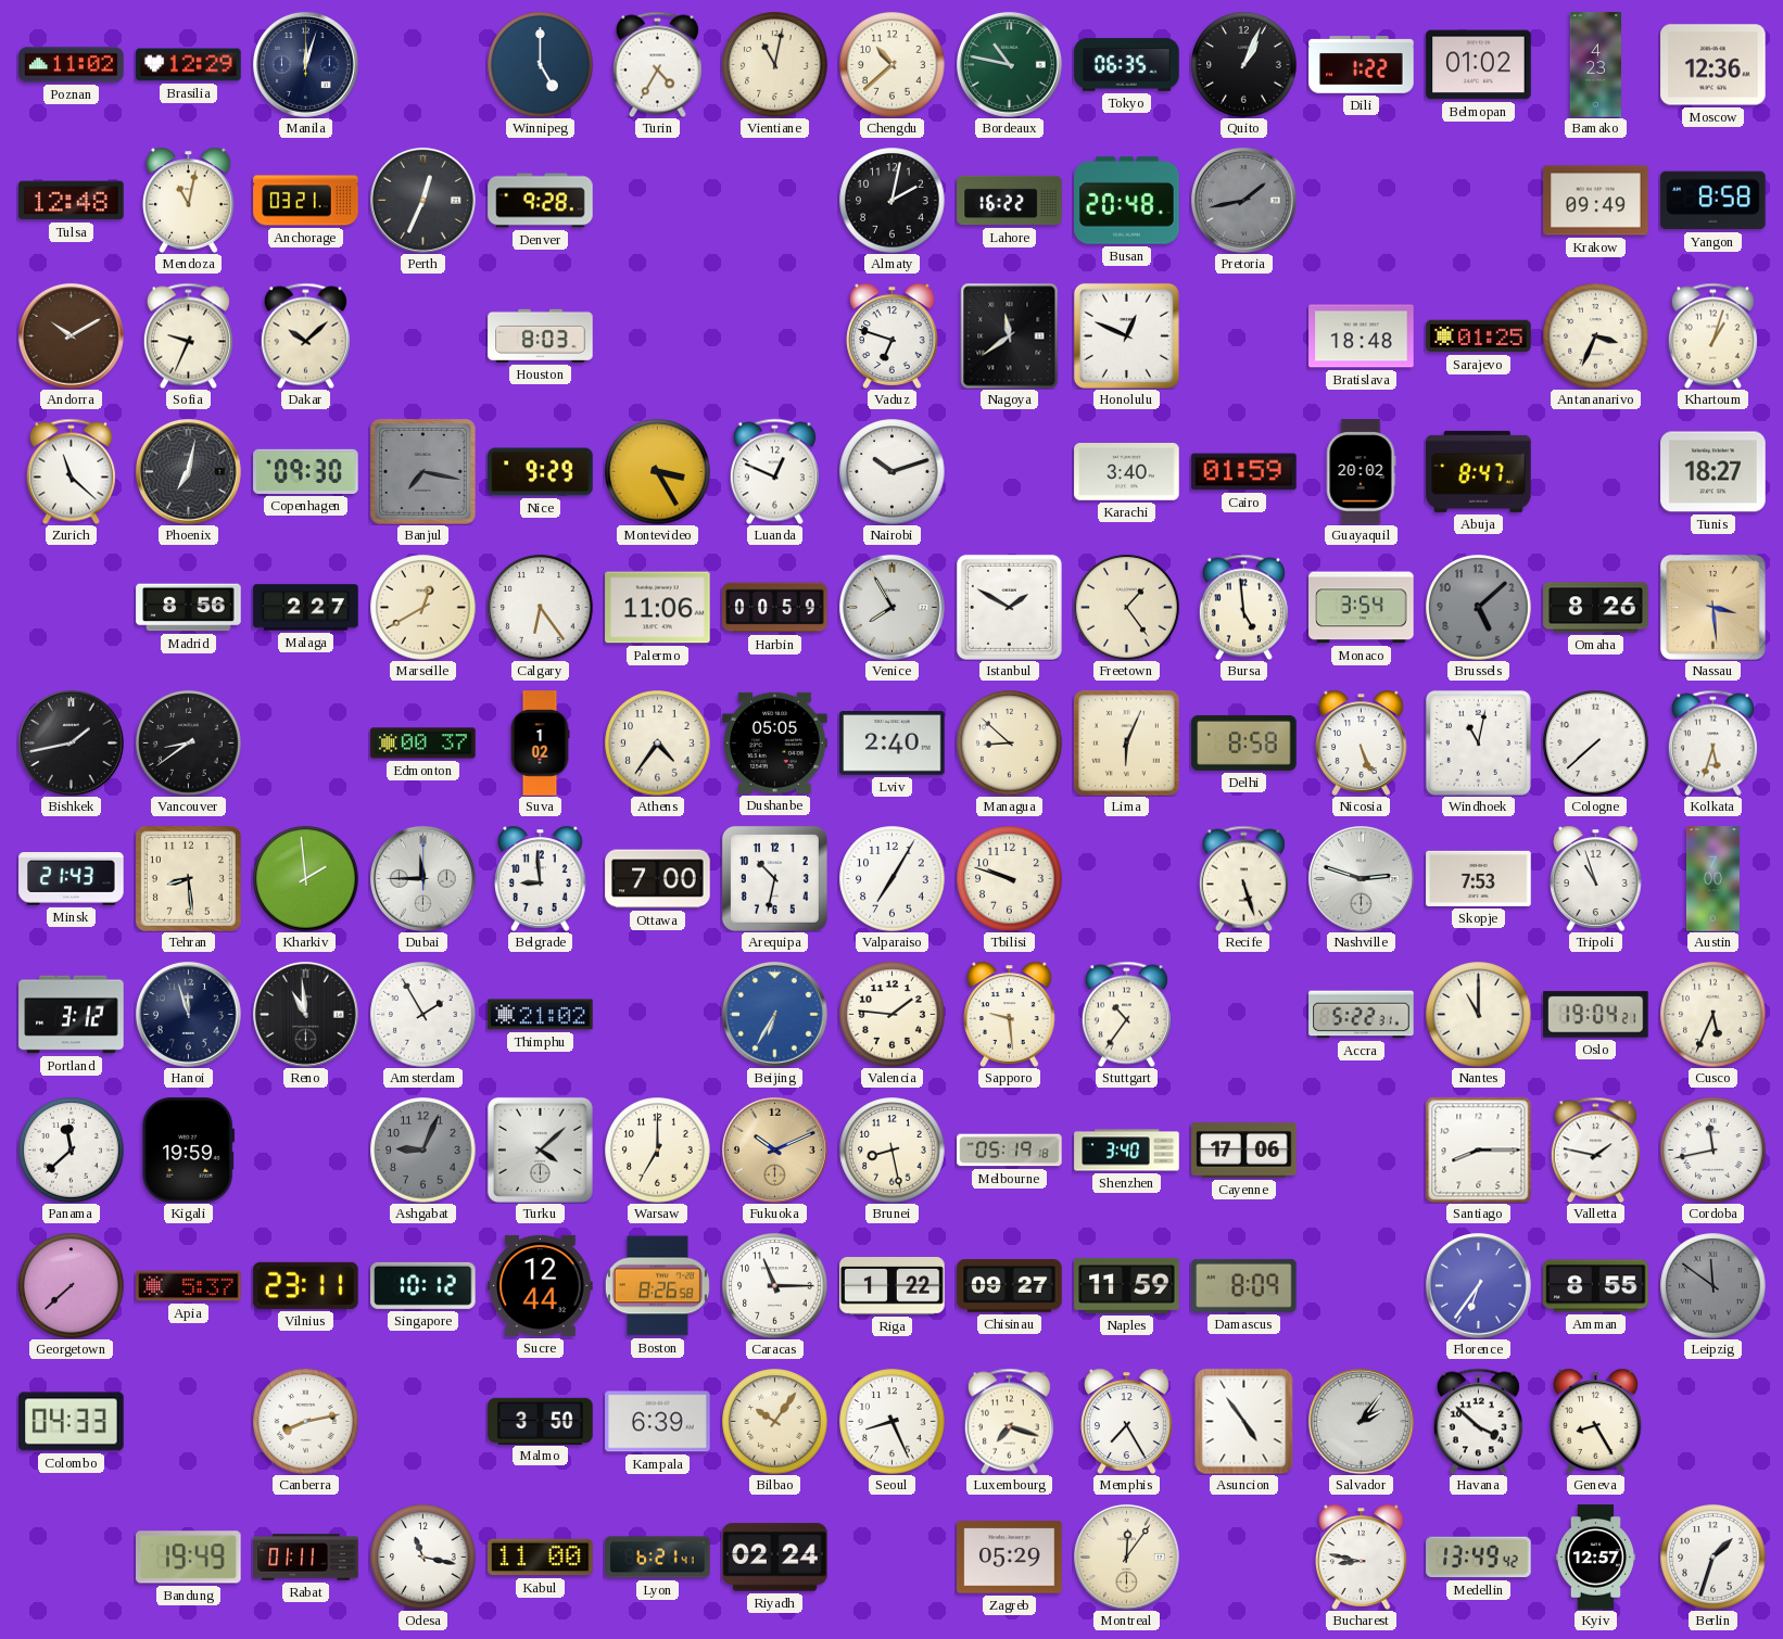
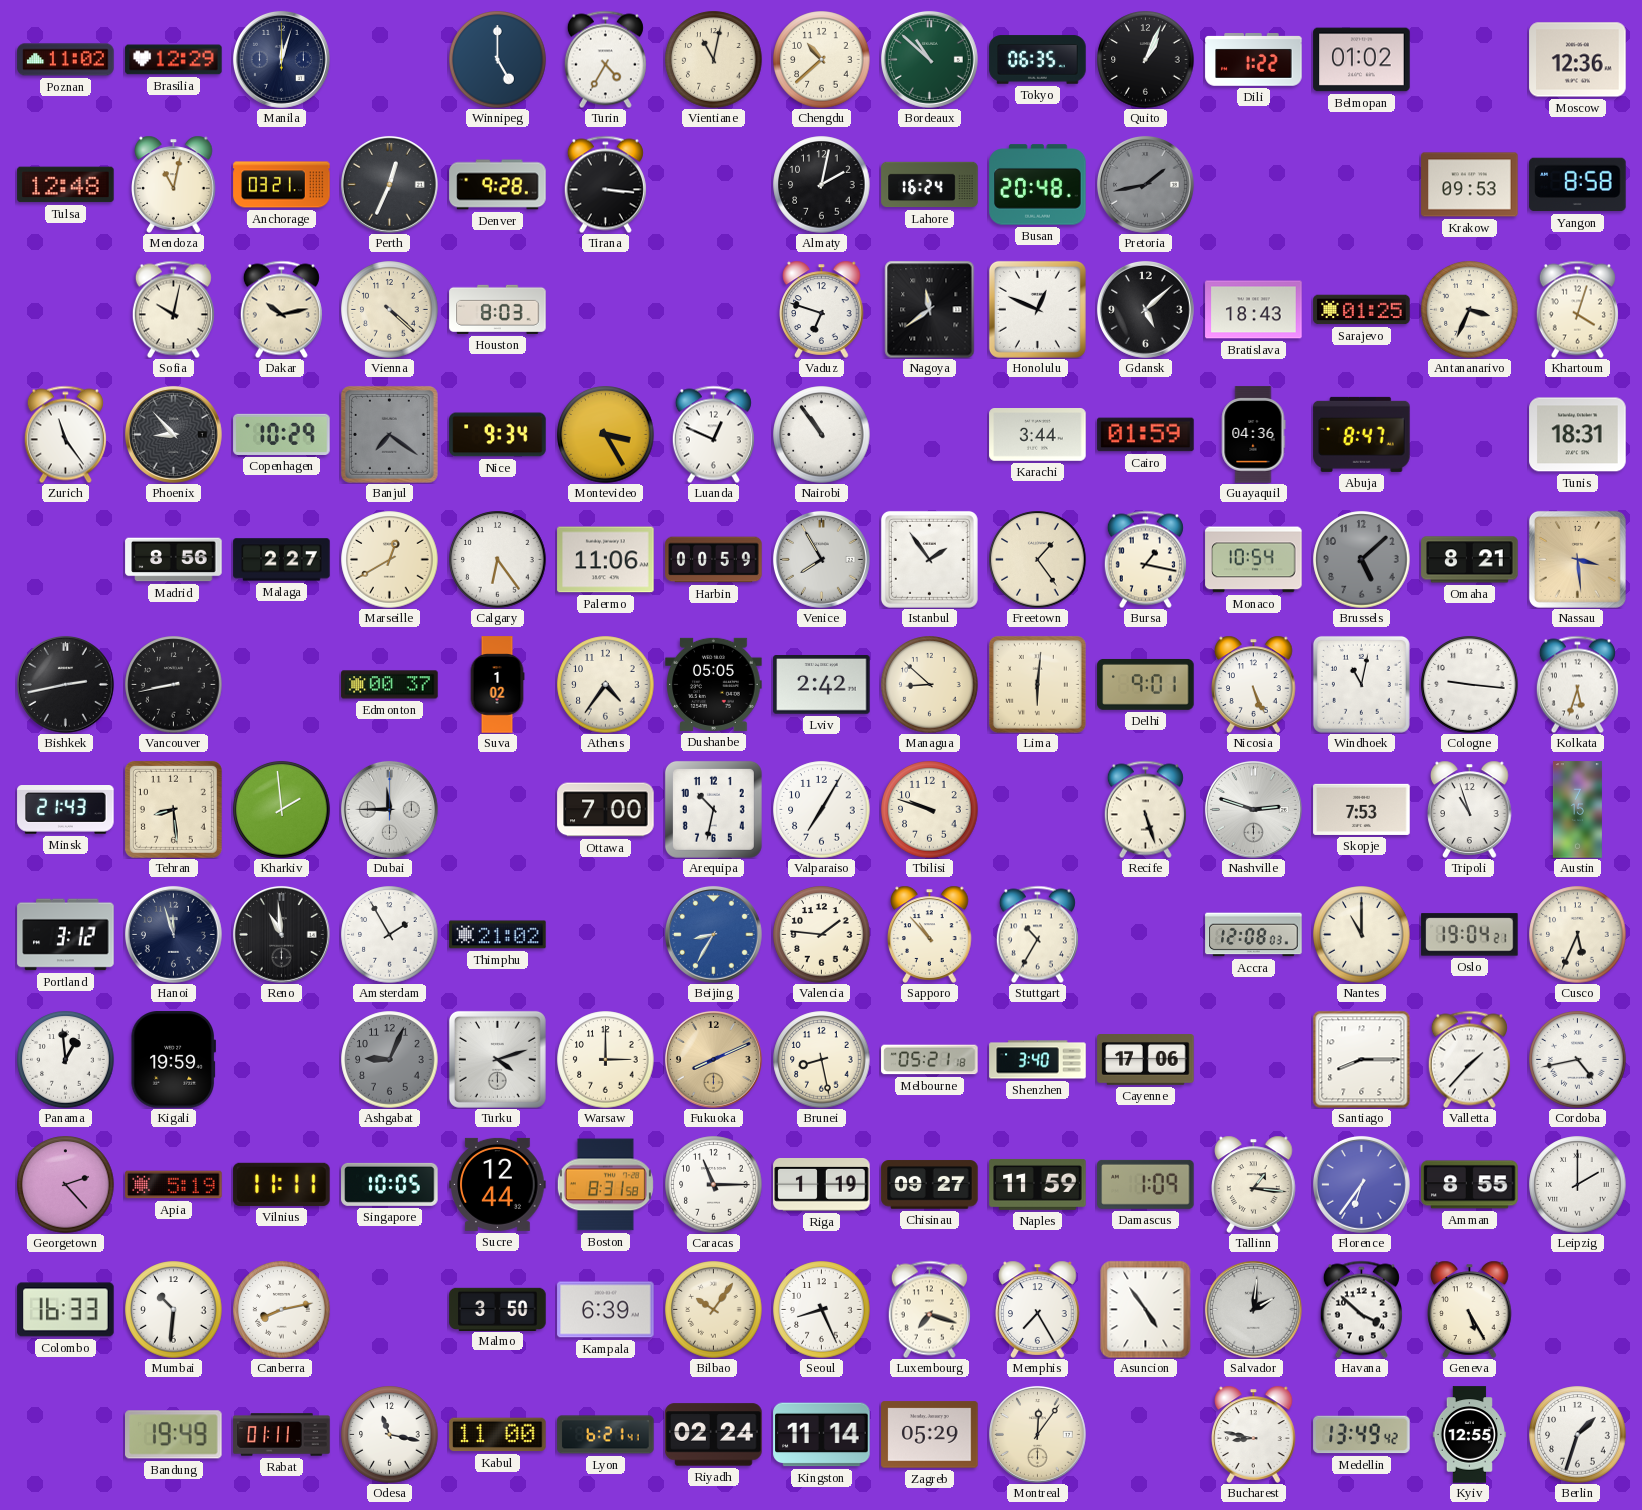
Bordeaux: 10:47 -> 10:52
Bamako: 4:23 -> none
Tirana: none -> 3:16
Lahore: 16:22 -> 16:24
Krakow: 09:49 -> 09:53
Andorra: 10:10 -> none
Sofia: 9:34 -> 10:02
Dakar: 10:08 -> 10:13
Vienna: none -> 4:22
Gdansk: none -> 5:08
Bratislava: 18:48 -> 18:43
Khartoum: 1:03 -> 4:03
Zurich: 11:22 -> 11:24
Phoenix: 7:02 -> 8:53
Copenhagen: 09:30 -> 10:29
Banjul: 7:17 -> 7:21
Nice: 9:29 -> 9:34
Nairobi: 10:12 -> 10:54
Karachi: 3:40 -> 3:44
Guayaquil: 20:02 -> 04:36
Tunis: 18:27 -> 18:31
Istanbul: 1:50 -> 1:54
Bursa: 4:59 -> 1:17
Monaco: 3:54 -> 10:54
Omaha: 8:26 -> 8:21
Bishkek: 1:43 -> 2:43
Vancouver: 8:39 -> 8:43
Lviv: 2:40 -> 2:42
Lima: 6:04 -> 6:01
Delhi: 8:58 -> 9:01
Cologne: 7:38 -> 9:16
Belgrade: 8:59 -> none
Austin: 7:00 -> 7:15
Beijing: 6:35 -> 8:35
Sapporo: 9:29 -> 10:53
Stuttgart: 10:36 -> 10:35
Accra: 5:22 -> 12:08
Panama: 11:38 -> 12:59
Turku: 4:08 -> 4:12
Warsaw: 7:00 -> 3:00
Fukuoka: 10:11 -> 8:11
Melbourne: 05:19 -> 05:21
Valletta: 1:47 -> 1:37
Cordoba: 11:43 -> 4:43
Georgetown: 7:38 -> 2:23
Apia: 5:37 -> 5:19
Vilnius: 23:11 -> 11:11
Singapore: 10:12 -> 10:05
Boston: 8:26 -> 8:31
Riga: 1:22 -> 1:19
Damascus: 8:09 -> 1:09
Tallinn: none -> 1:16
Leipzig: 11:51 -> 2:00
Leipzig dial: grey -> white
Colombo: 04:33 -> 16:33
Mumbai: none -> 10:31
Salvador: 2:06 -> 2:01
Geneva: 8:25 -> 5:25
Kingston: none -> 11:14
Kyiv: 12:57 -> 12:55
